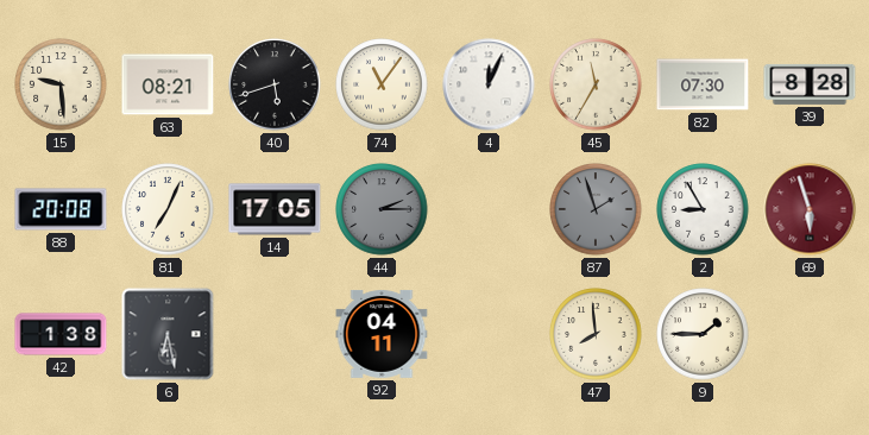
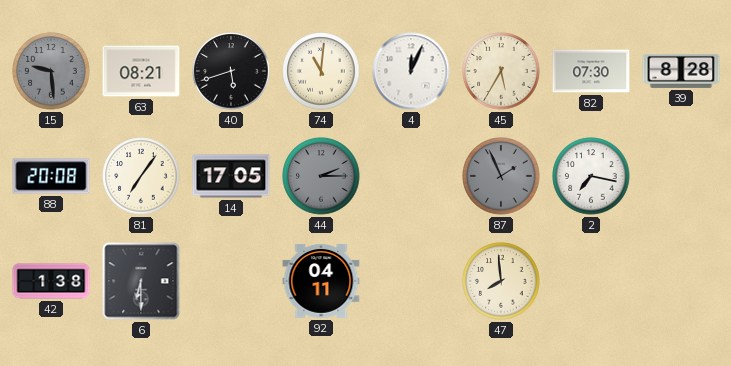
15 dial: cream -> grey
74: 11:06 -> 11:01
45: 11:35 -> 5:35
81: 7:04 -> 7:06
87: 1:57 -> 1:56
2: 8:55 -> 7:17
69: 5:57 -> none
6: 6:28 -> 6:30
9: 1:45 -> none
